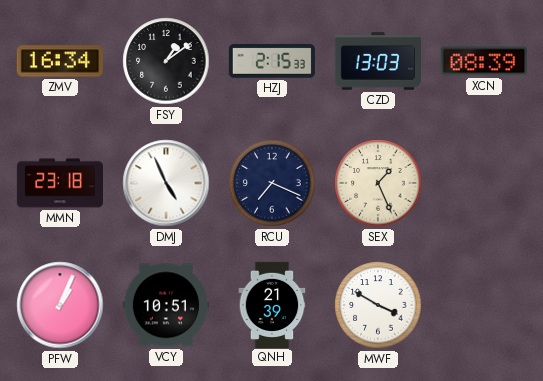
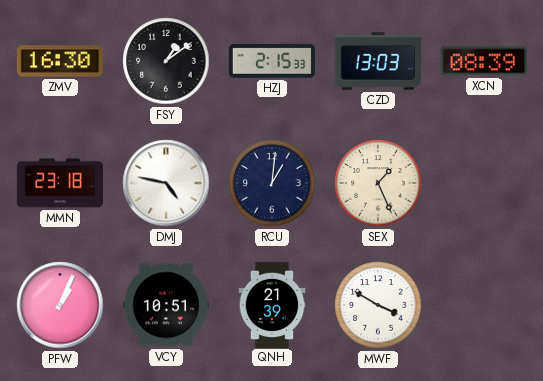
ZMV: 16:34 -> 16:30
DMJ: 4:56 -> 4:47
RCU: 7:19 -> 1:01
